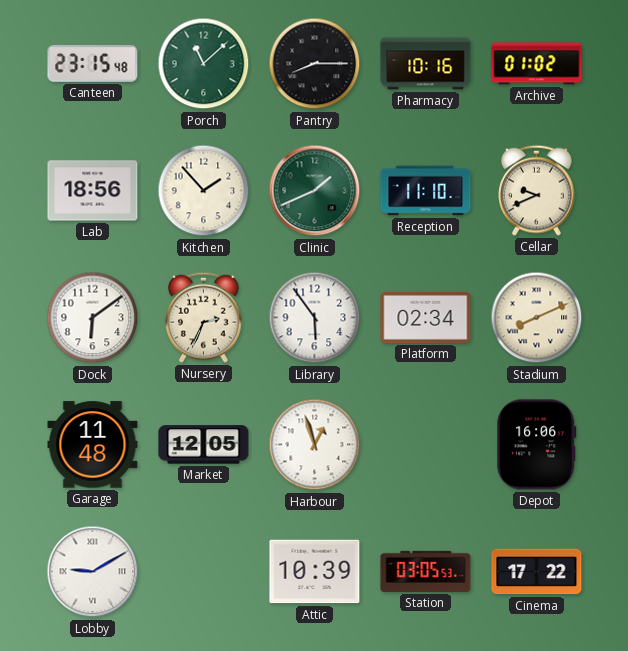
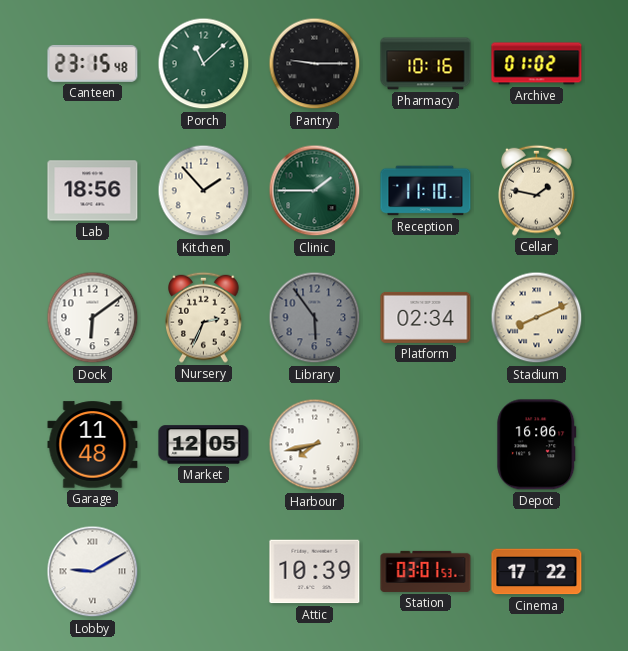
Pantry: 8:15 -> 9:15
Clinic: 1:41 -> 1:45
Cellar: 9:41 -> 1:47
Library dial: white -> grey
Harbour: 12:57 -> 7:43
Station: 03:05 -> 03:01
